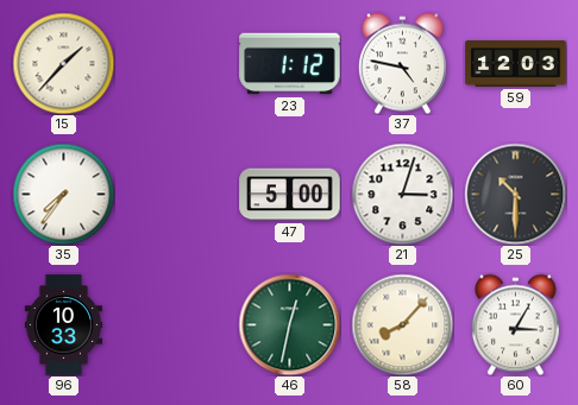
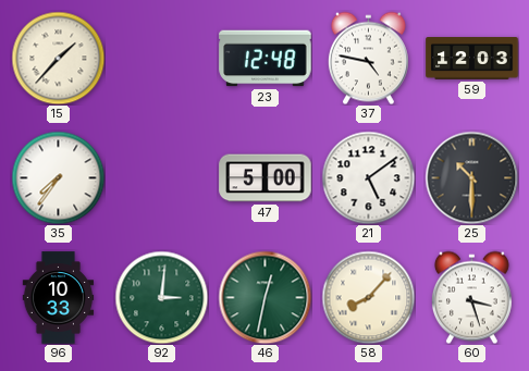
23: 1:12 -> 12:48
21: 3:03 -> 5:09
92: none -> 3:01
60: 3:05 -> 3:27
